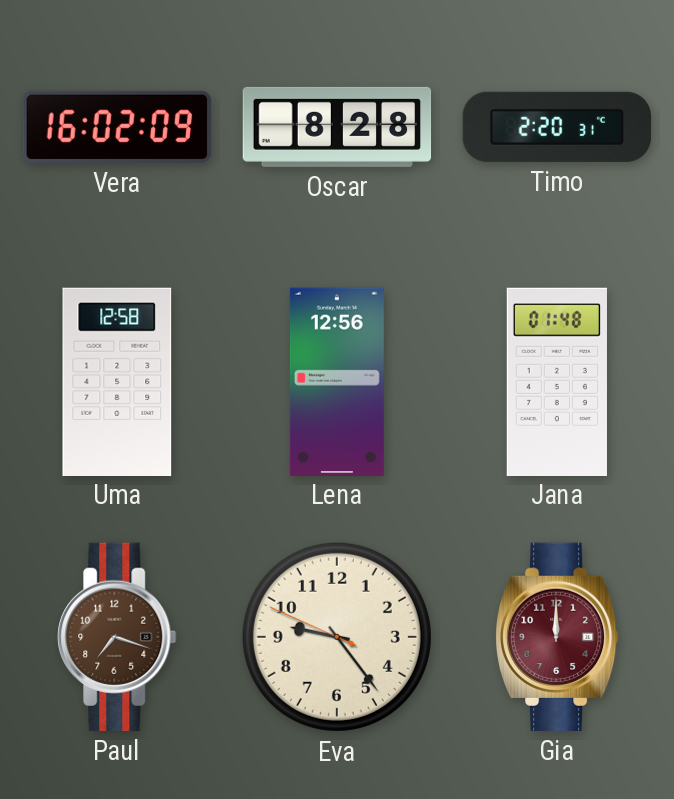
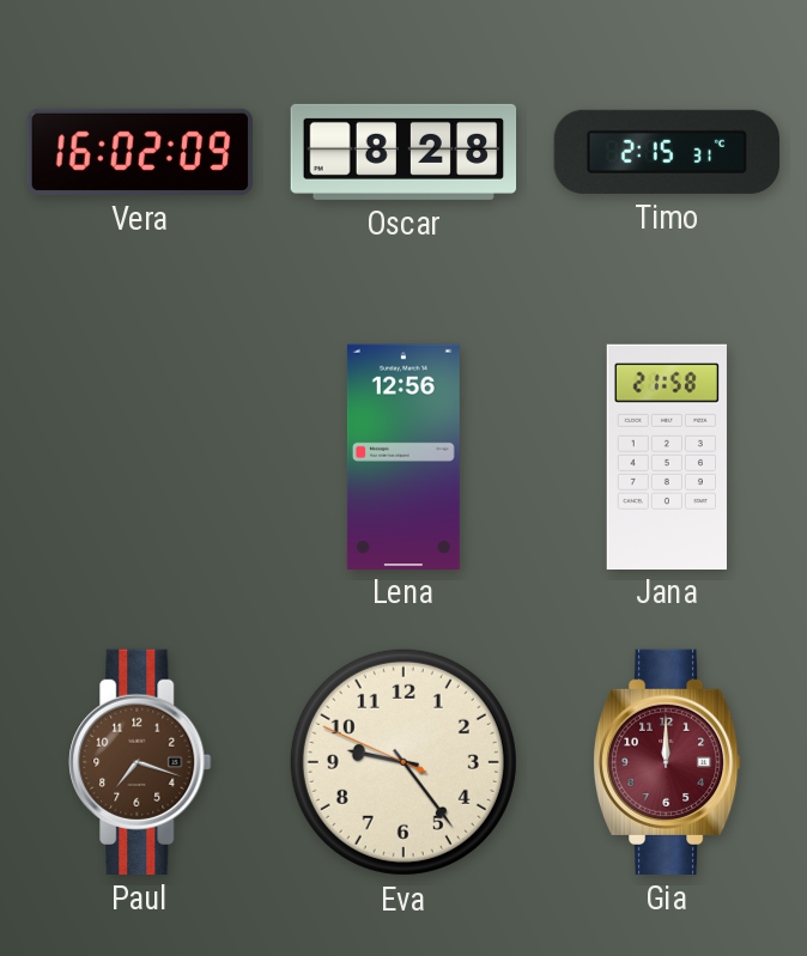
Timo: 2:20 -> 2:15
Uma: 12:58 -> none
Jana: 01:48 -> 21:58
